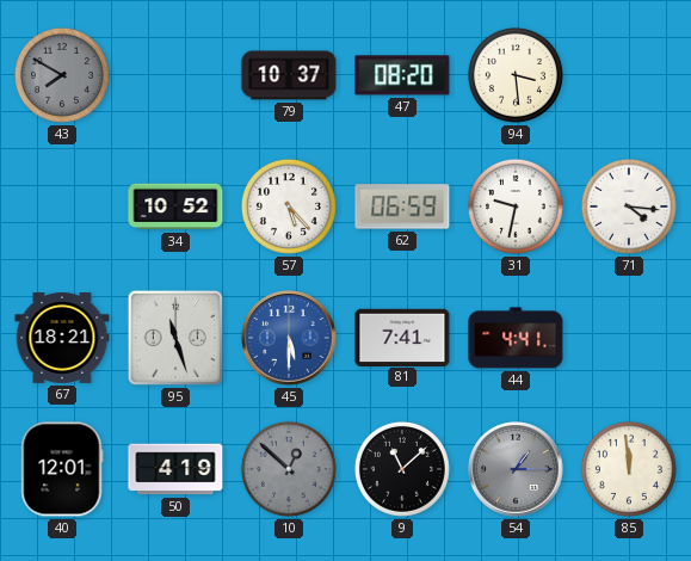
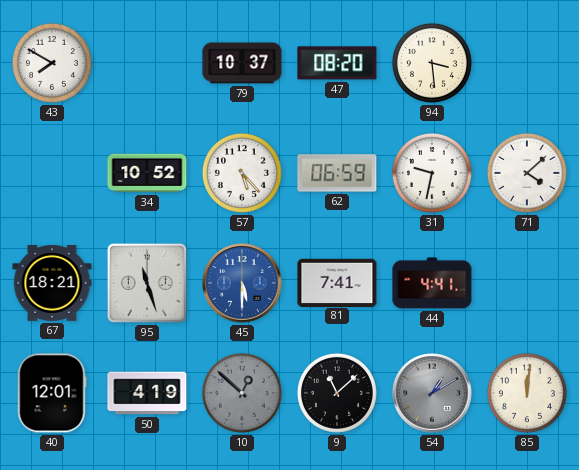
43 dial: grey -> white
71: 4:16 -> 4:08
54: 1:15 -> 1:10
85: 11:59 -> 12:01
